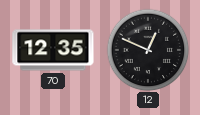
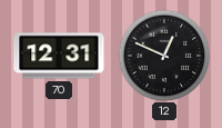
70: 12:35 -> 12:31
